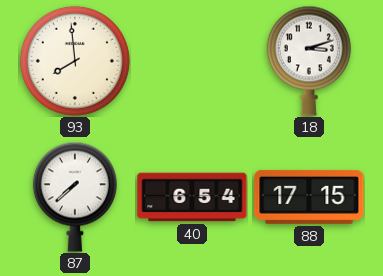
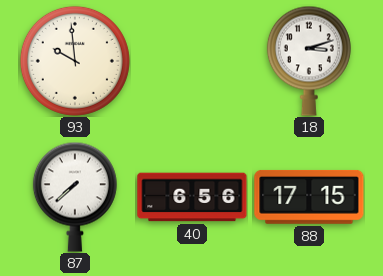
93: 7:59 -> 9:59
40: 6:54 -> 6:56
